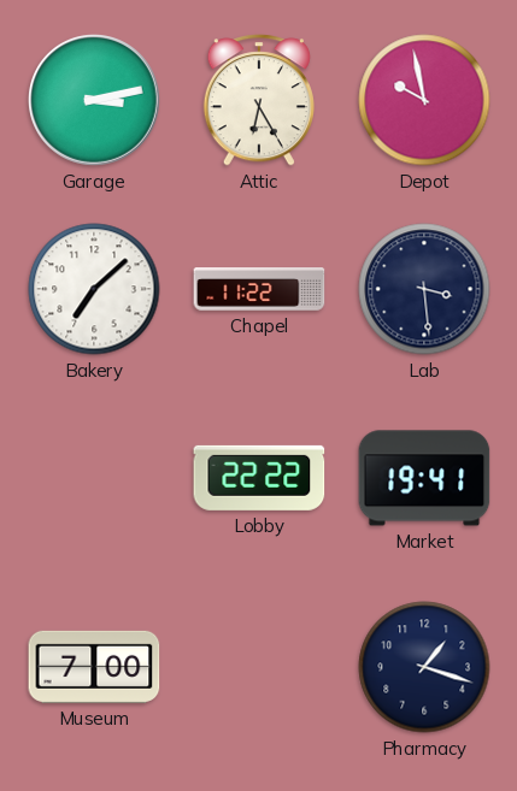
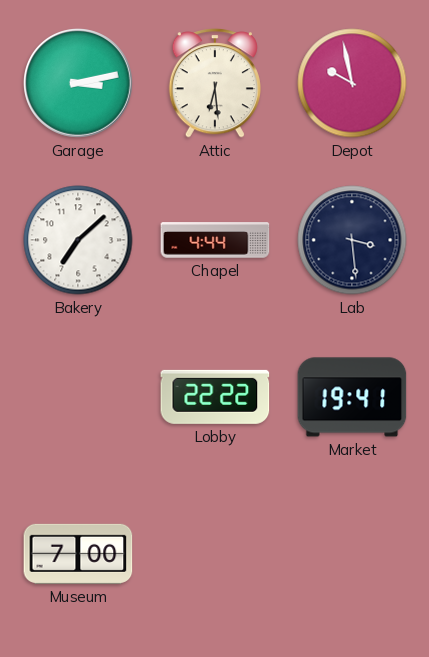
Attic: 6:25 -> 6:29
Chapel: 11:22 -> 4:44
Pharmacy: 1:18 -> none
